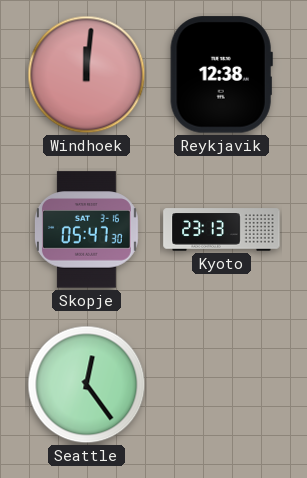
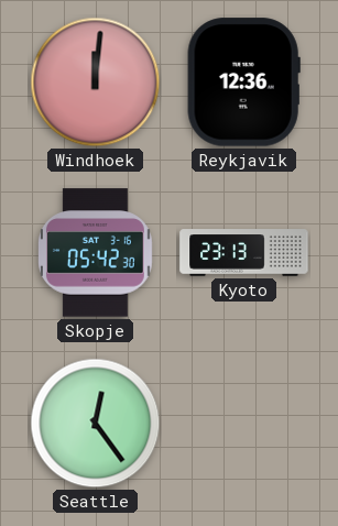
Reykjavik: 12:38 -> 12:36
Skopje: 05:47 -> 05:42
